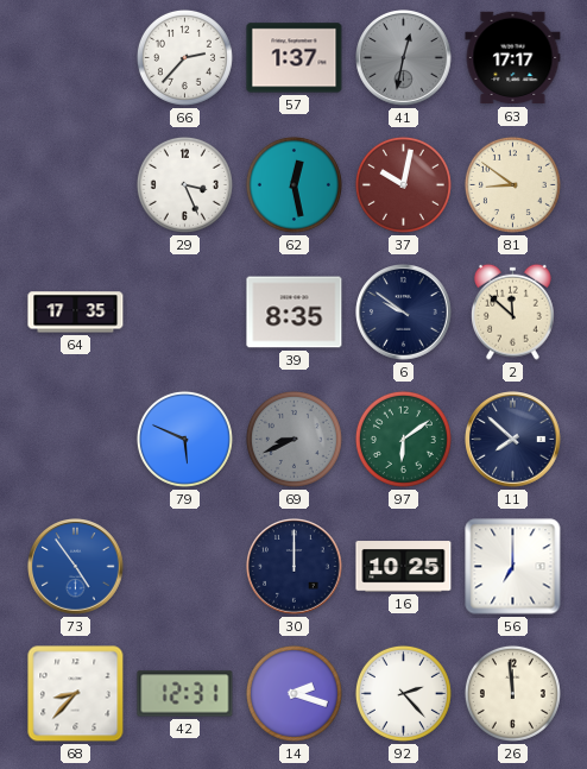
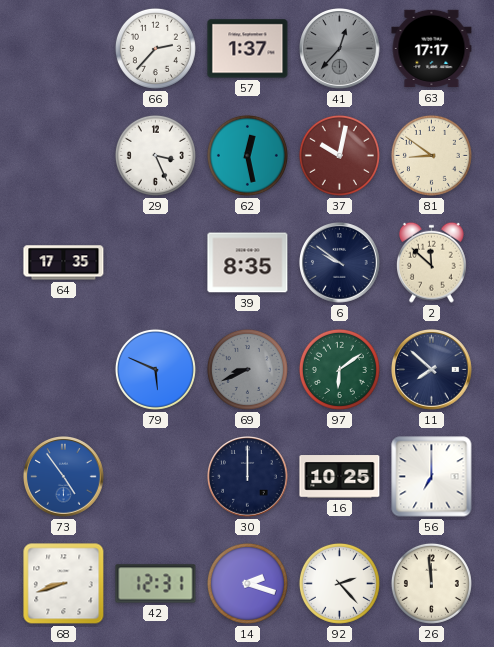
41: 12:32 -> 12:37
68: 8:37 -> 8:42
